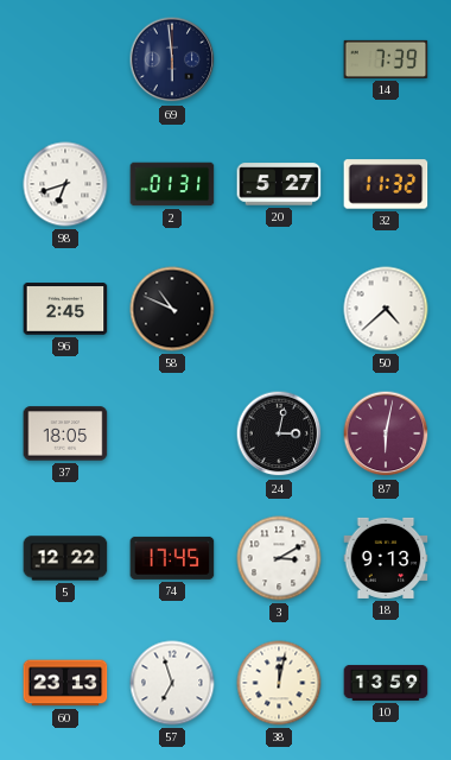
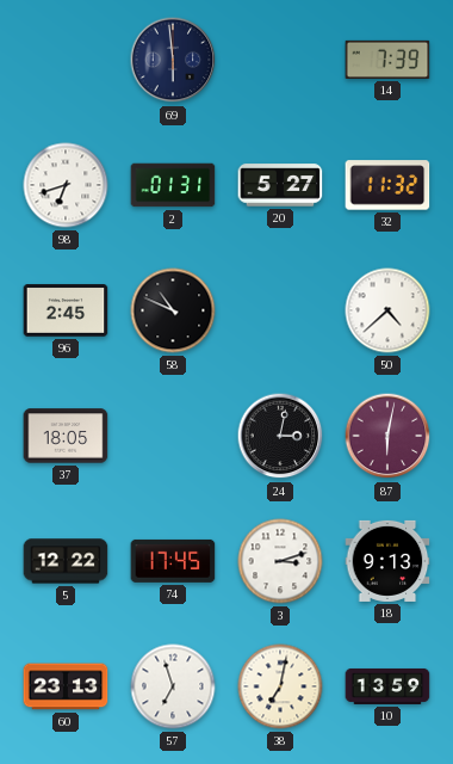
3: 3:10 -> 3:12
38: 12:02 -> 7:02
